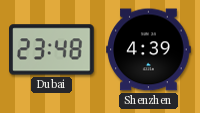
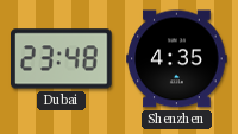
Shenzhen: 4:39 -> 4:35
